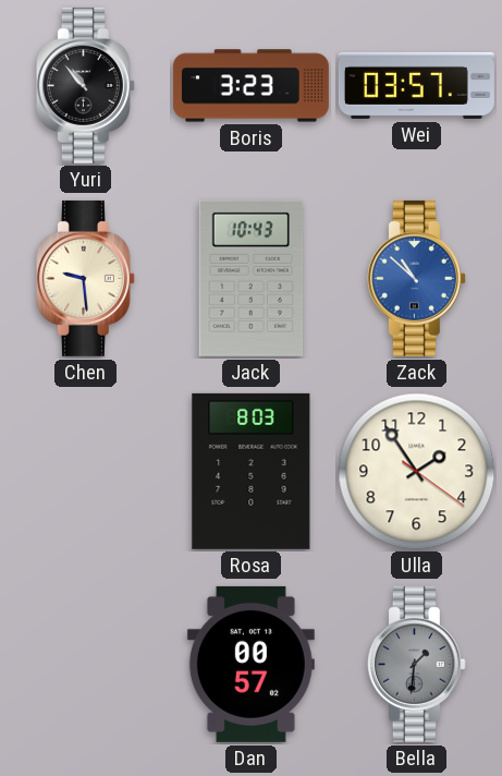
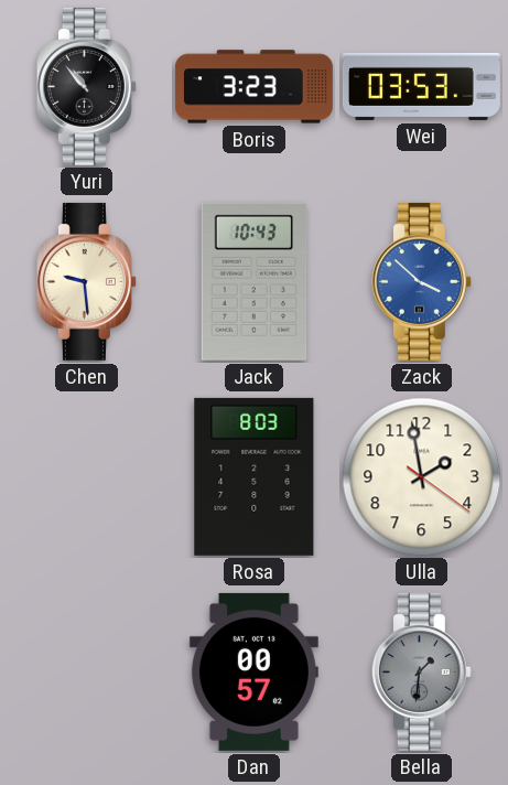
Wei: 03:57 -> 03:53
Zack: 10:52 -> 3:52
Ulla: 1:54 -> 1:58
